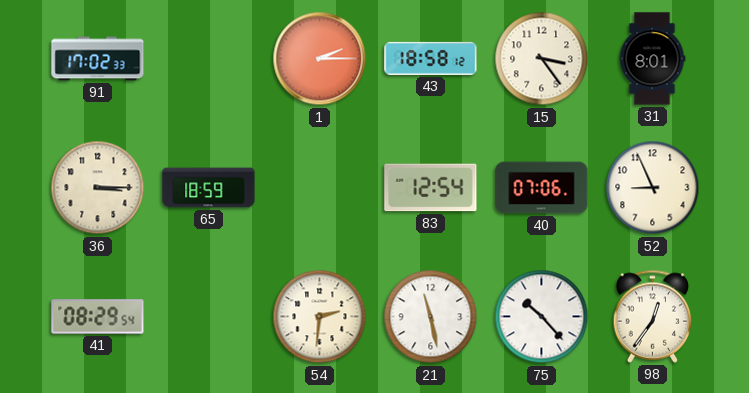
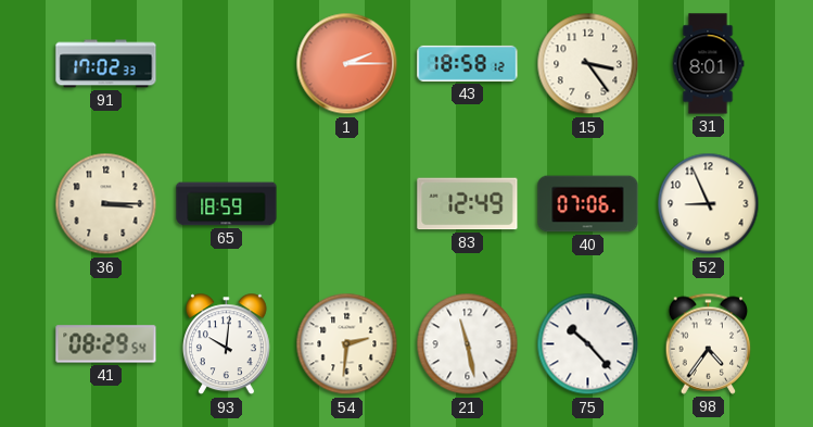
83: 12:54 -> 12:49
93: none -> 10:01
98: 12:36 -> 4:36
